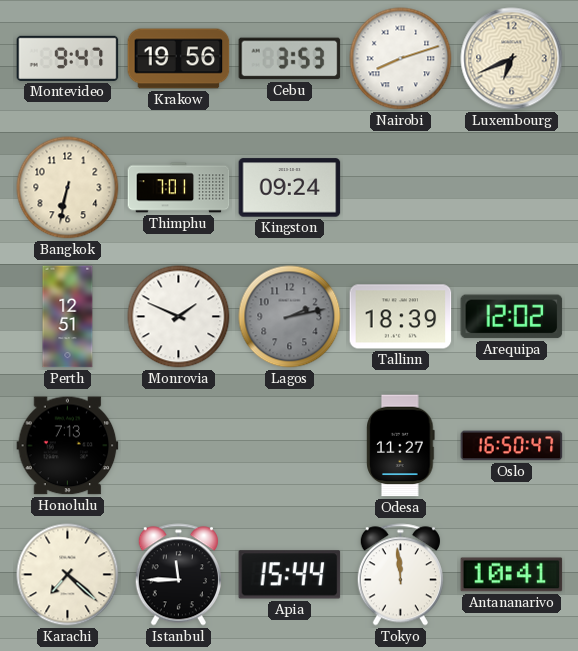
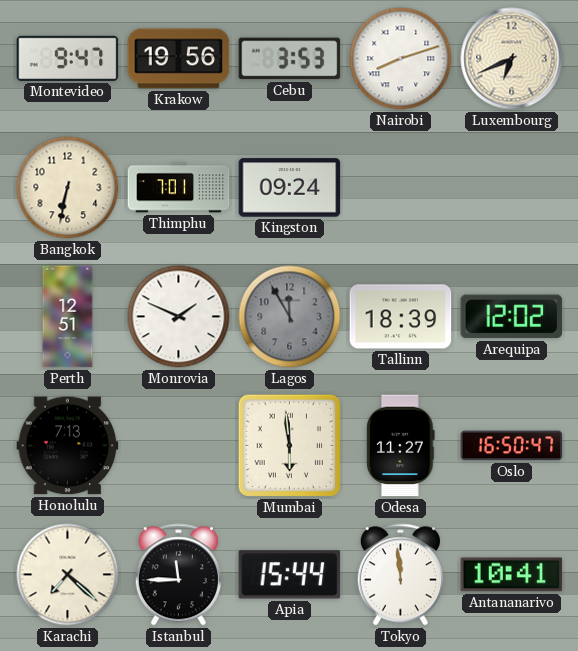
Lagos: 2:13 -> 11:55
Mumbai: none -> 5:59
